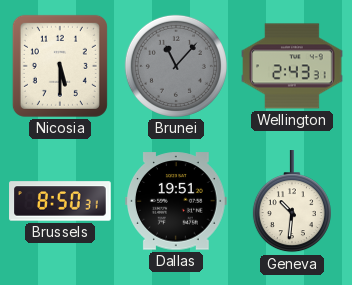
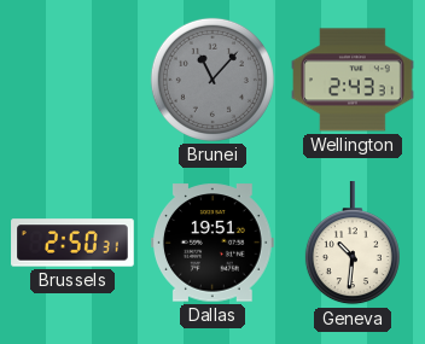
Nicosia: 5:30 -> none
Brussels: 8:50 -> 2:50
